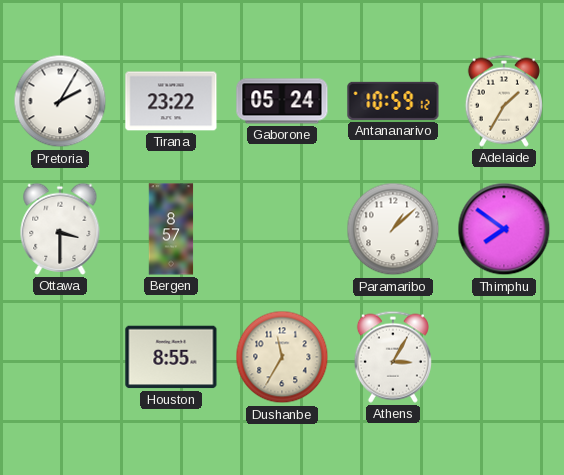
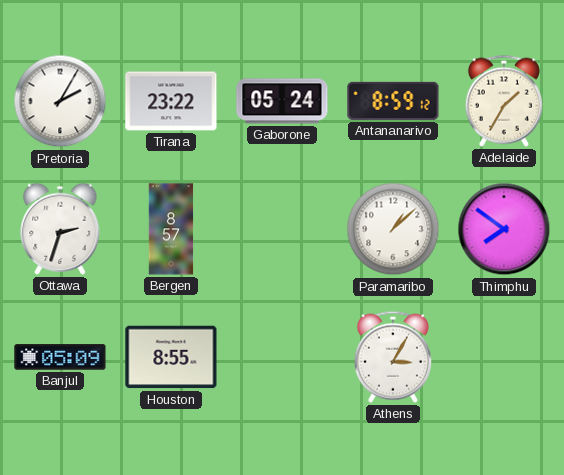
Antananarivo: 10:59 -> 8:59
Ottawa: 3:30 -> 2:33
Banjul: none -> 05:09
Dushanbe: 11:35 -> none
